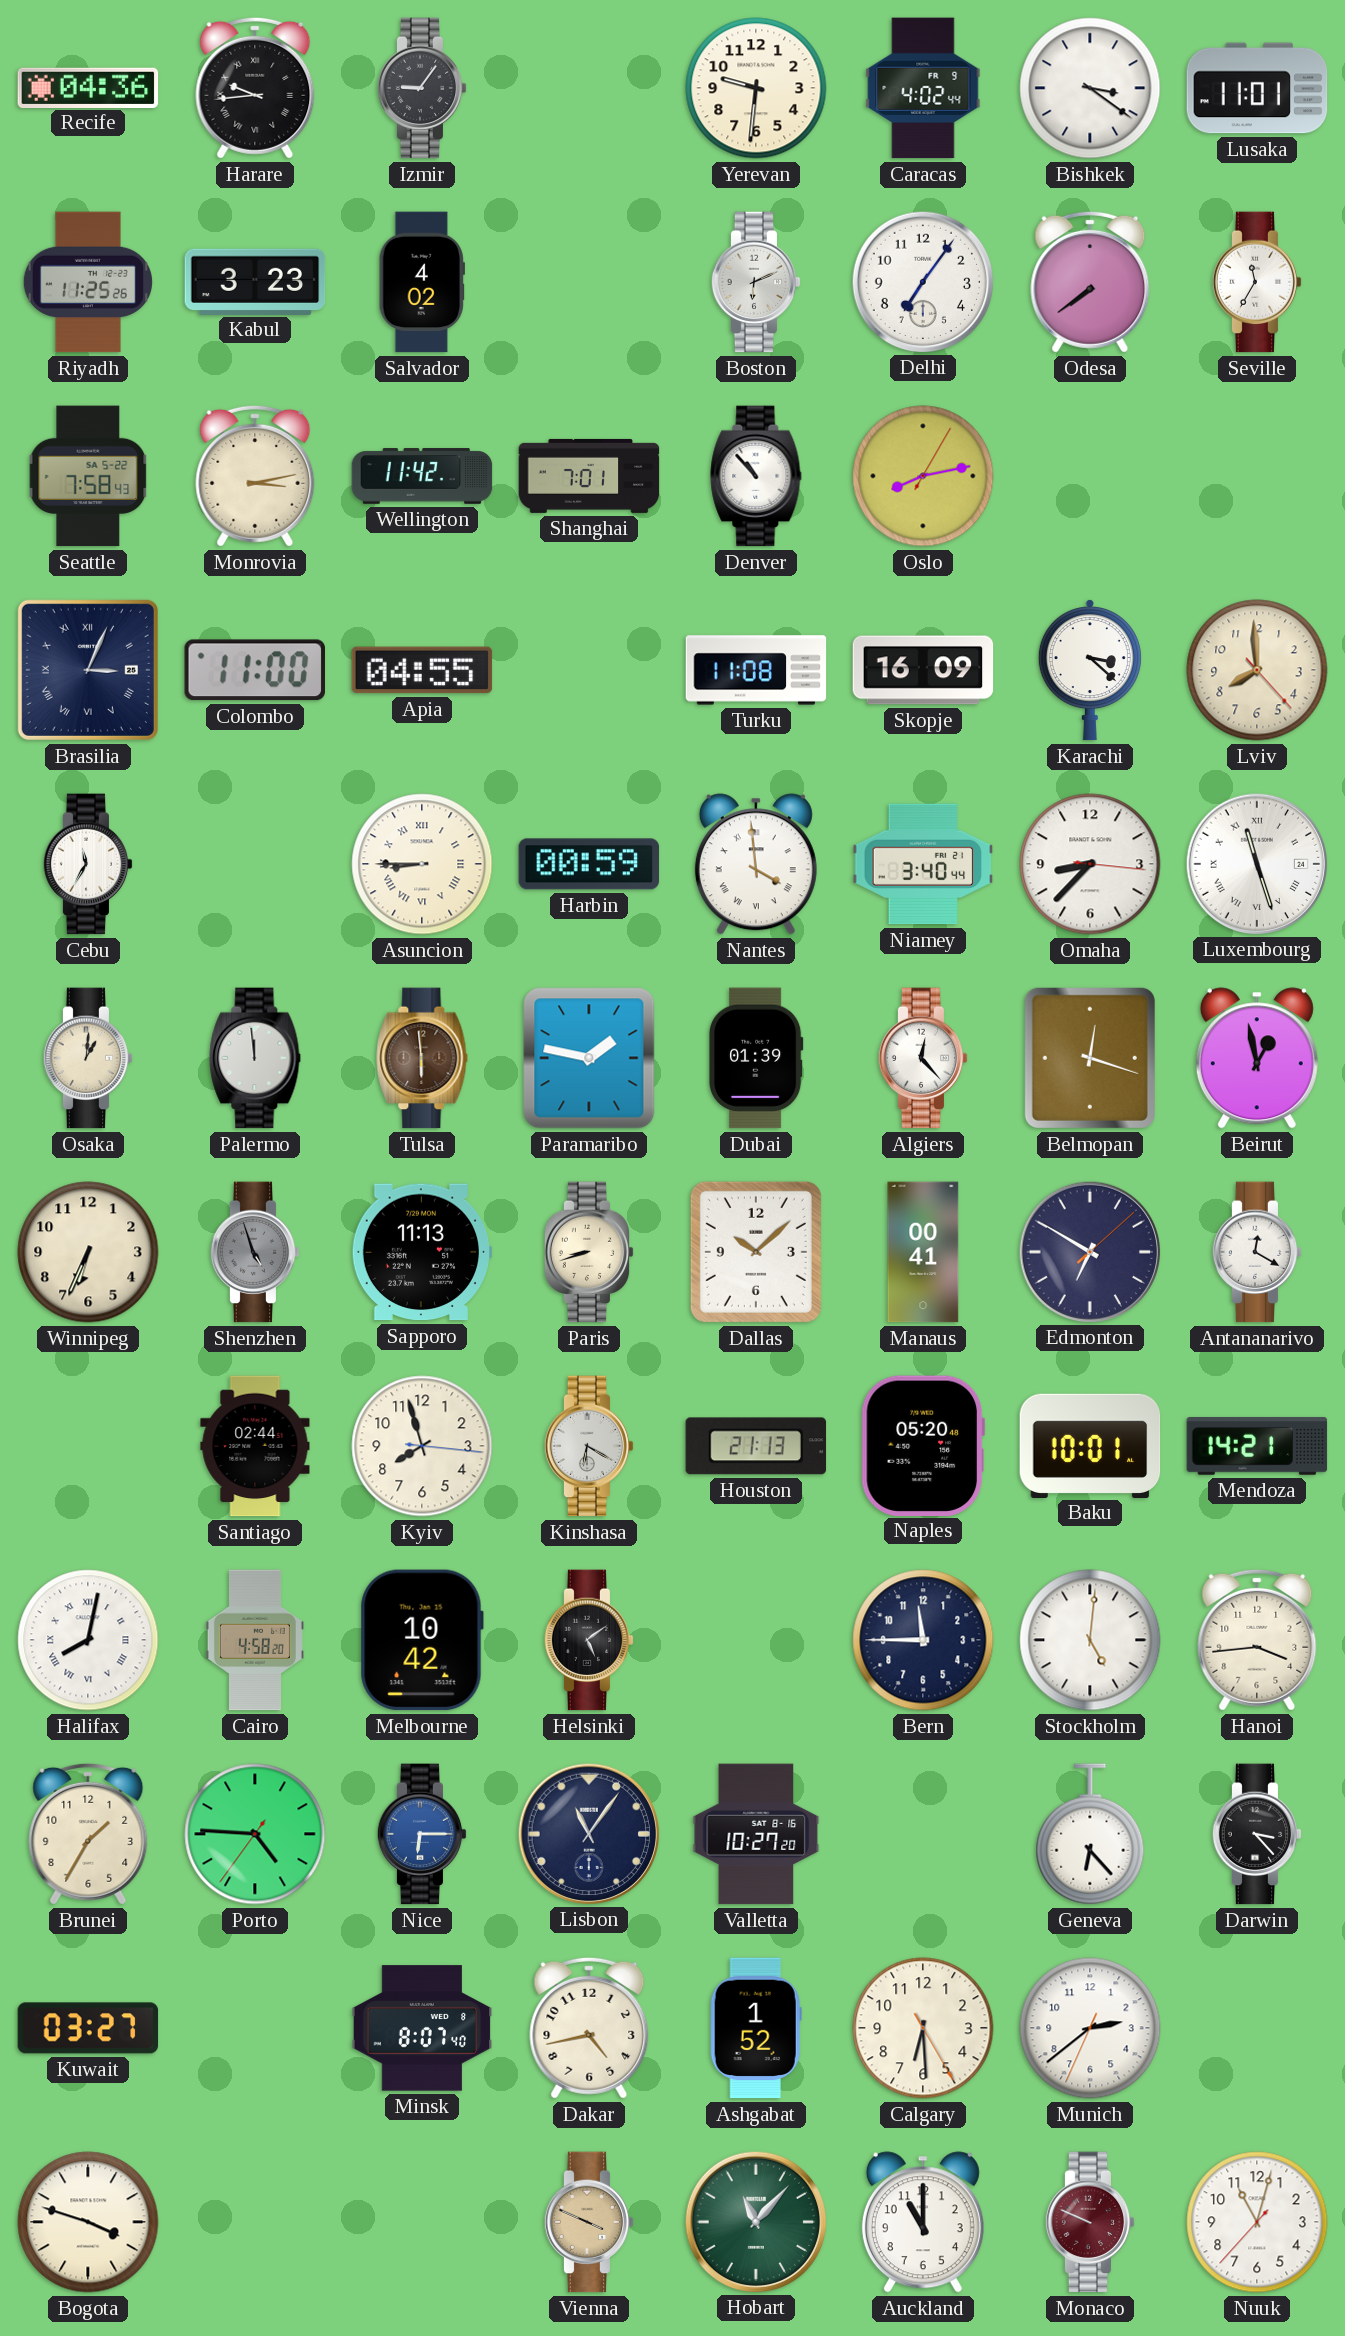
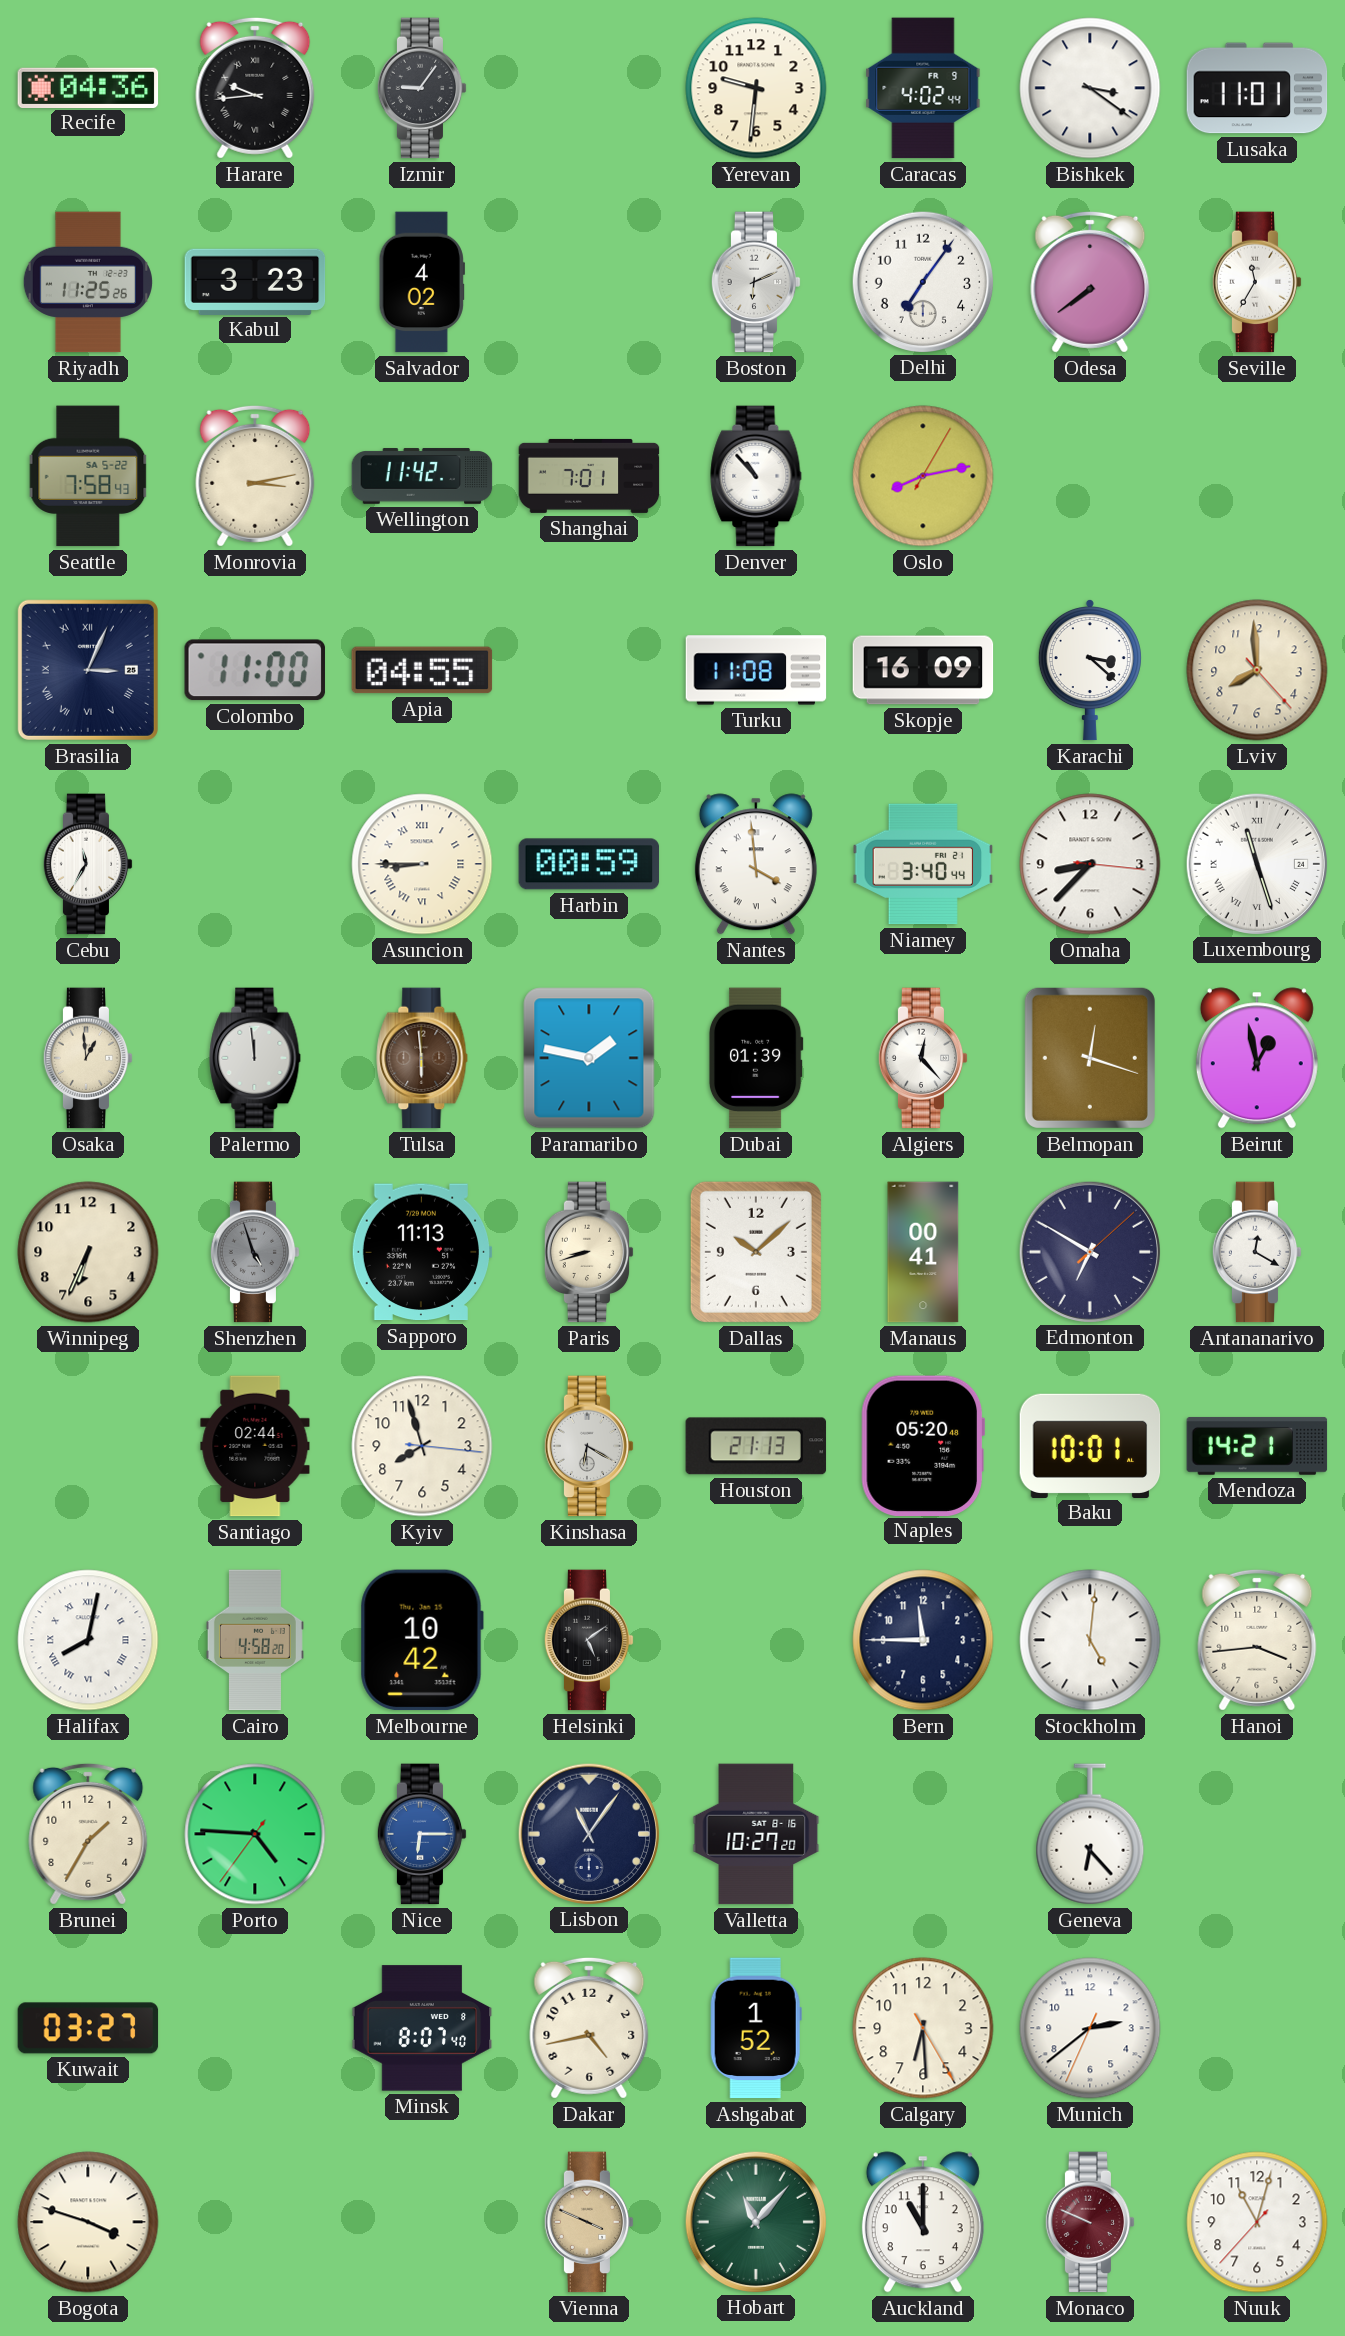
Osaka: 1:01 -> 12:59
Darwin: 3:23 -> none
